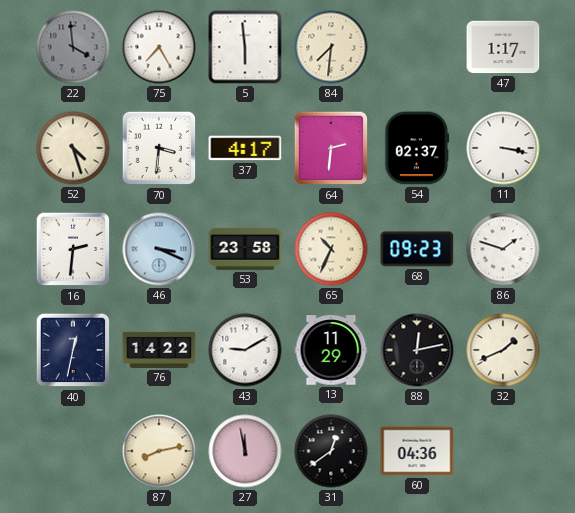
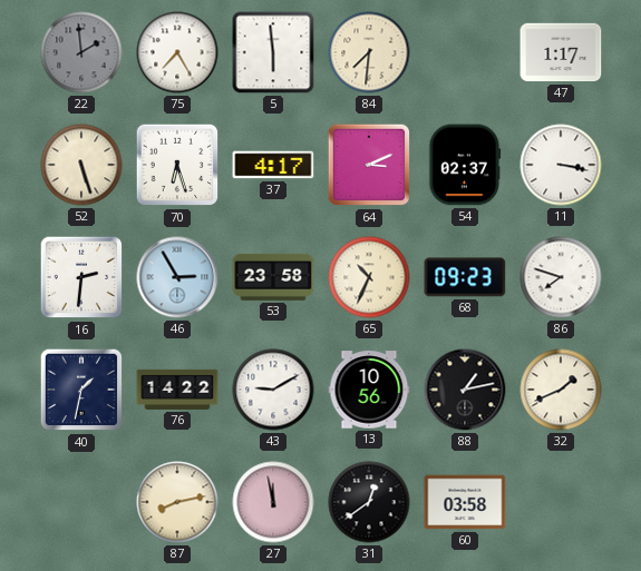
22: 3:59 -> 1:59
52: 4:27 -> 5:27
70: 3:31 -> 6:27
64: 2:31 -> 3:11
46: 3:19 -> 2:55
86: 1:48 -> 7:48
40: 12:32 -> 1:32
13: 11:29 -> 10:56
88: 12:13 -> 1:13
60: 04:36 -> 03:58
